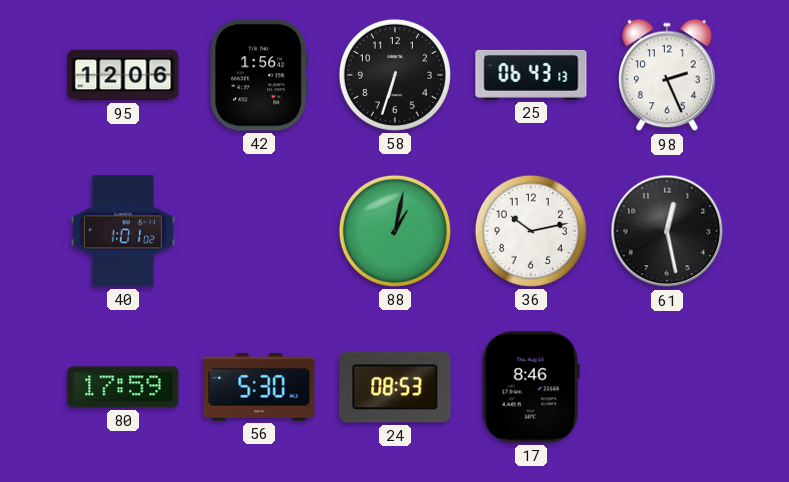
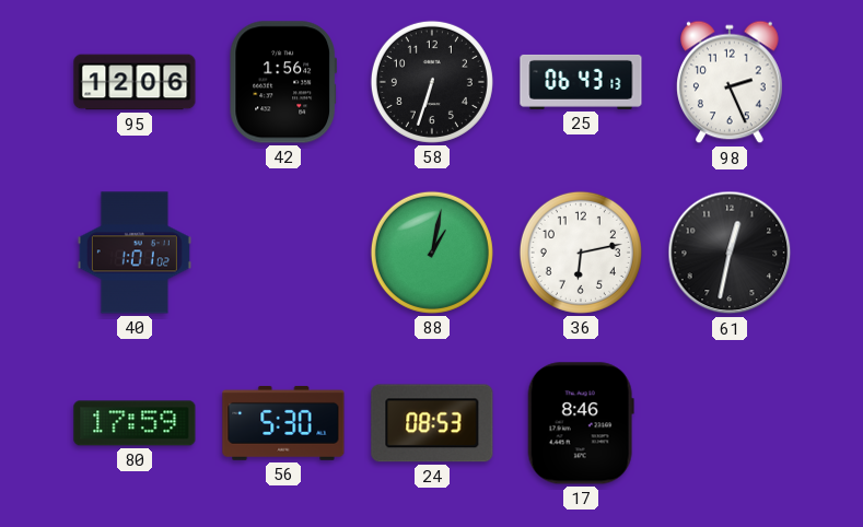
36: 10:13 -> 6:13
61: 12:28 -> 12:32
